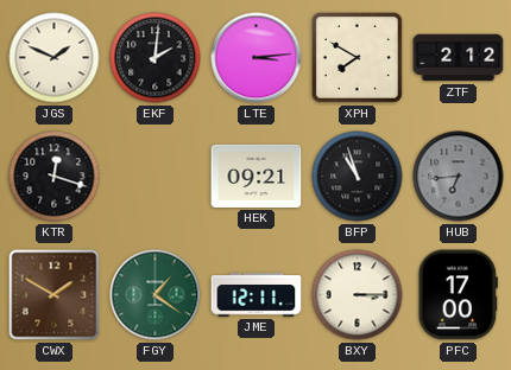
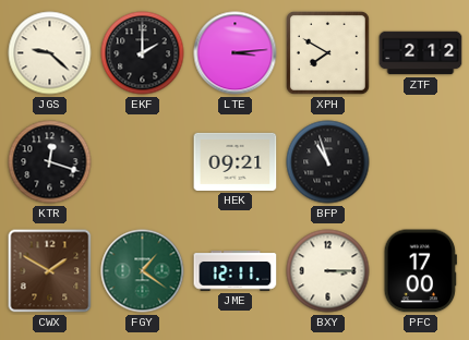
JGS: 1:49 -> 9:22
EKF: 2:01 -> 2:00
HUB: 6:44 -> none
